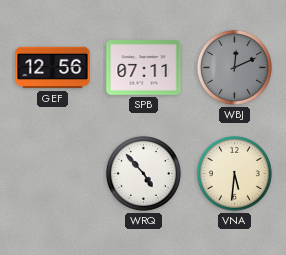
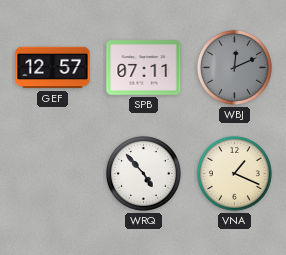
GEF: 12:56 -> 12:57
VNA: 5:31 -> 1:19
